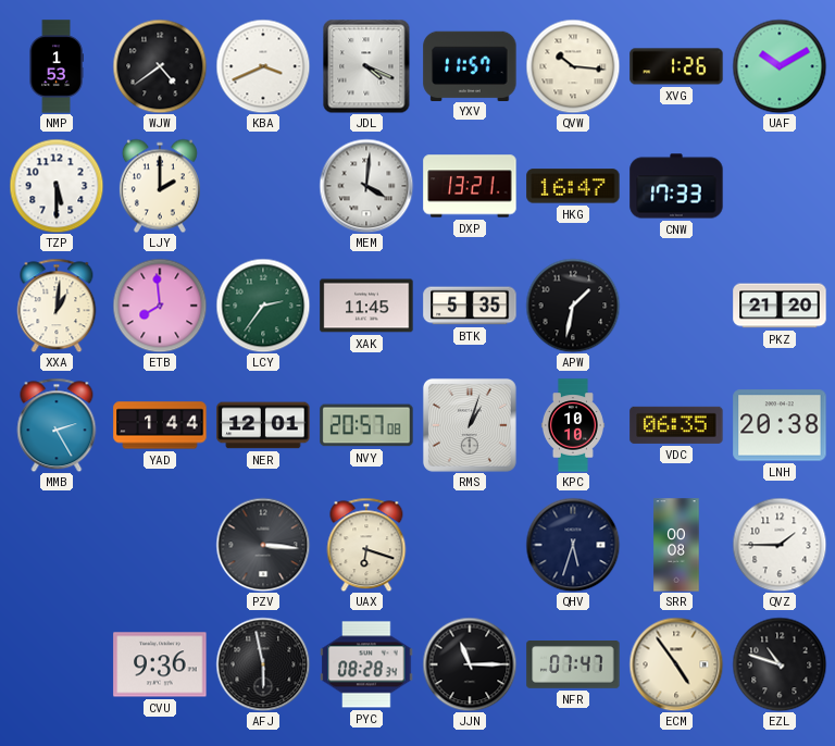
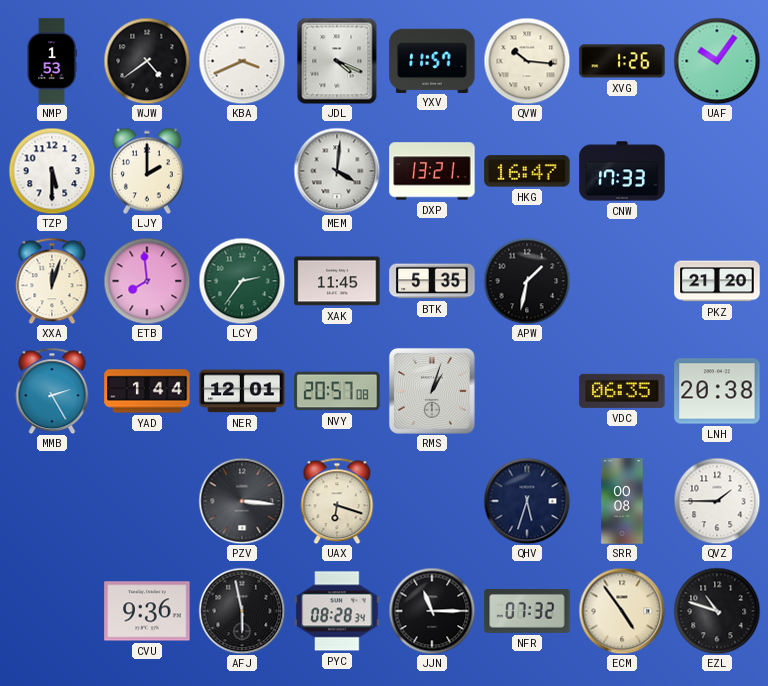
UAF: 10:10 -> 10:06
XXA: 1:01 -> 12:03
KPC: 10:10 -> none
NFR: 07:47 -> 07:32
